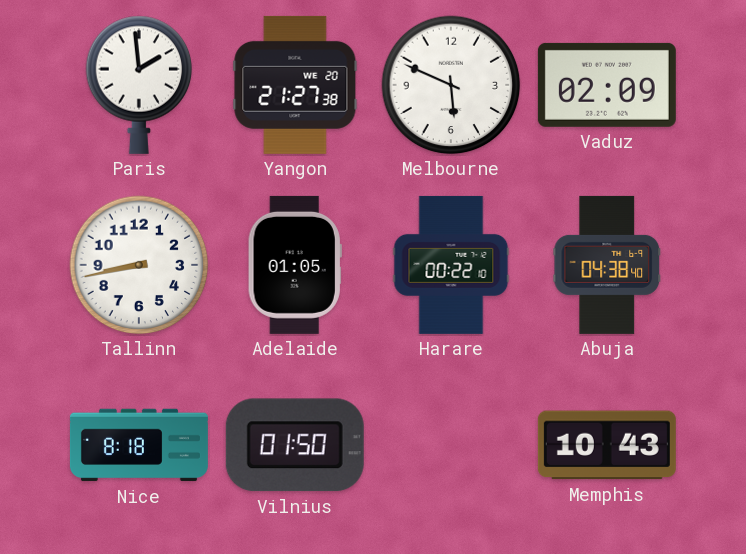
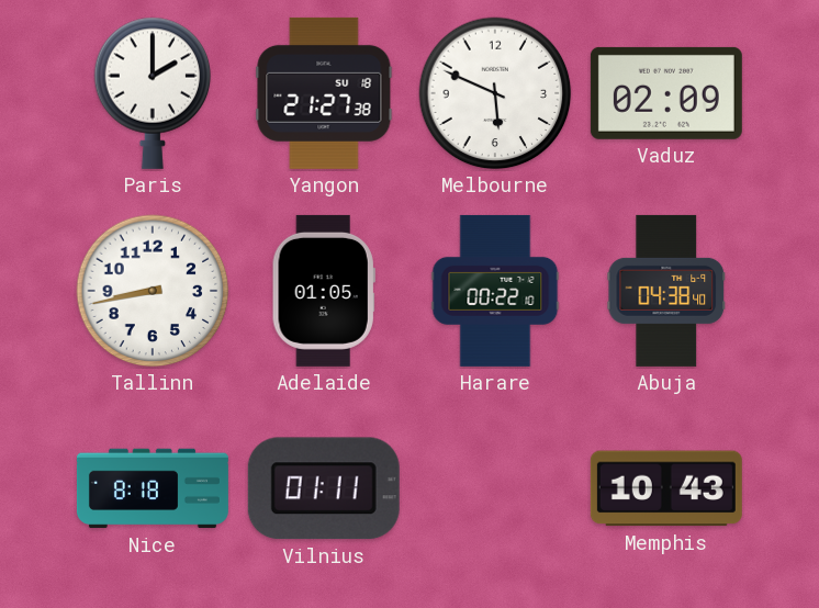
Paris: 1:59 -> 2:00
Yangon date: WE 20 -> SU 18
Vilnius: 01:50 -> 01:11
